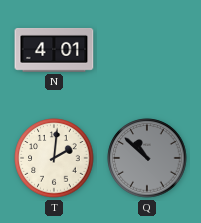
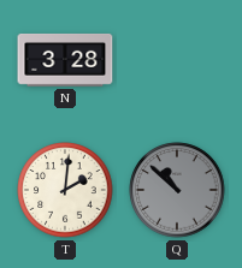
N: 4:01 -> 3:28
